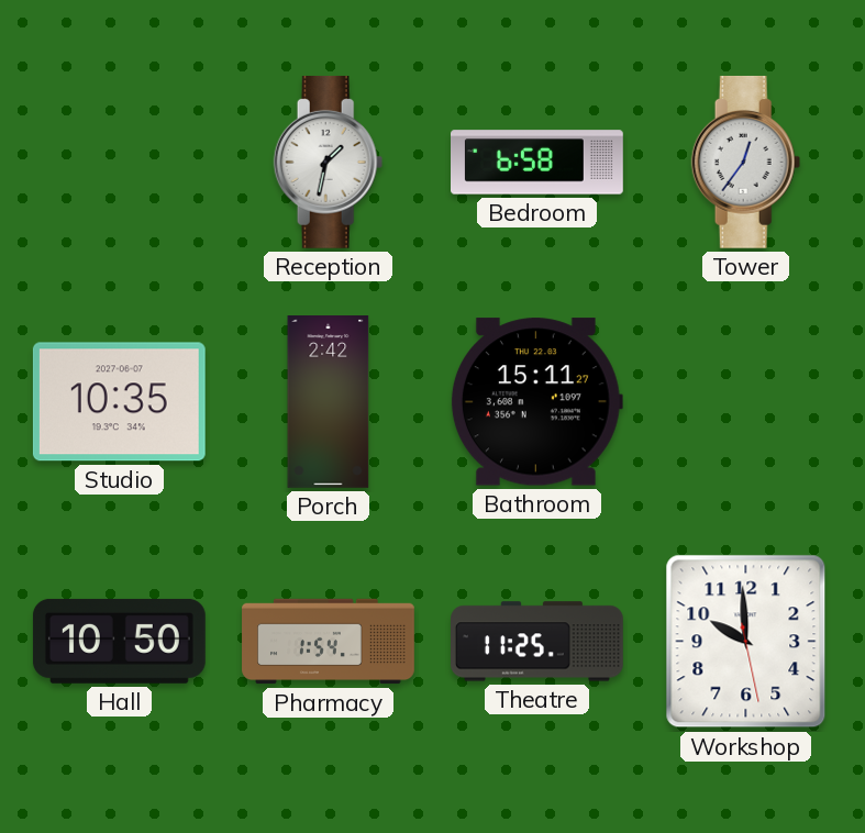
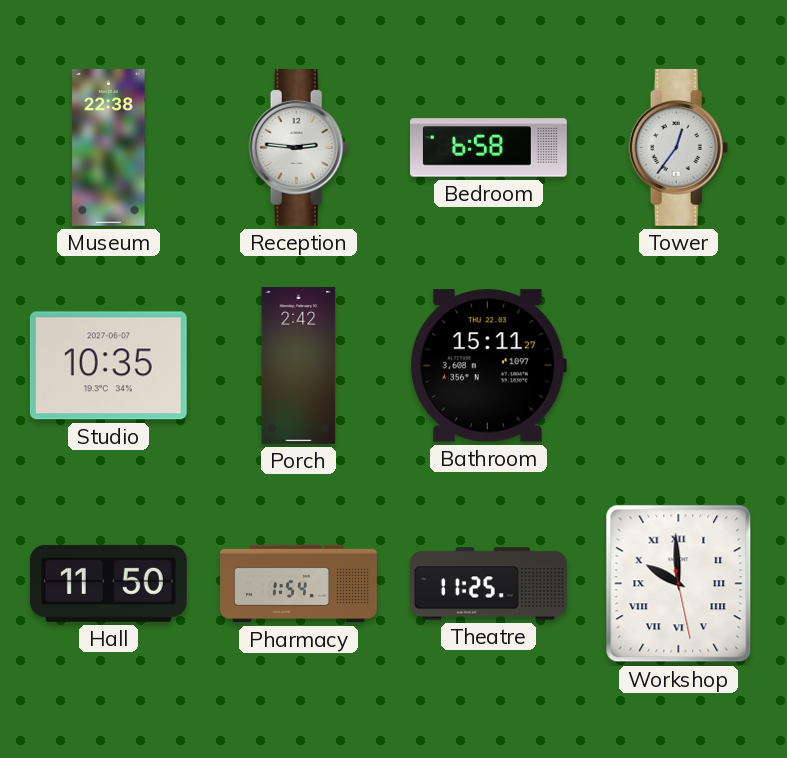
Museum: none -> 22:38
Reception: 1:32 -> 2:46
Hall: 10:50 -> 11:50
Workshop numerals: Arabic -> Roman
